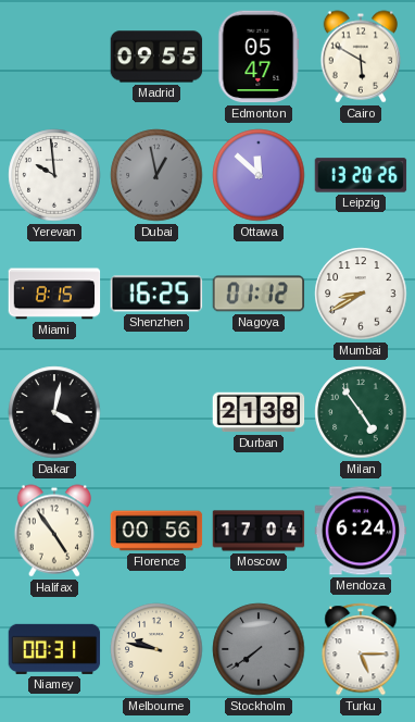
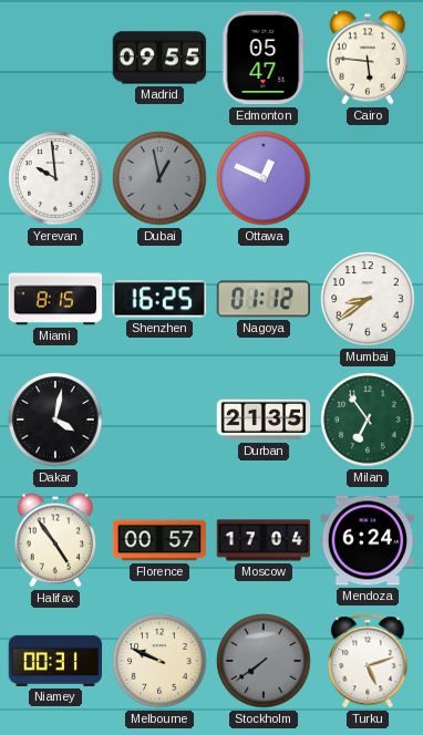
Cairo: 5:50 -> 5:46
Ottawa: 11:52 -> 12:49
Leipzig: 13:20 -> none
Mumbai: 8:40 -> 8:39
Durban: 21:38 -> 21:35
Milan: 4:54 -> 6:54
Florence: 00:56 -> 00:57
Melbourne: 9:47 -> 9:49
Turku: 5:15 -> 5:12
